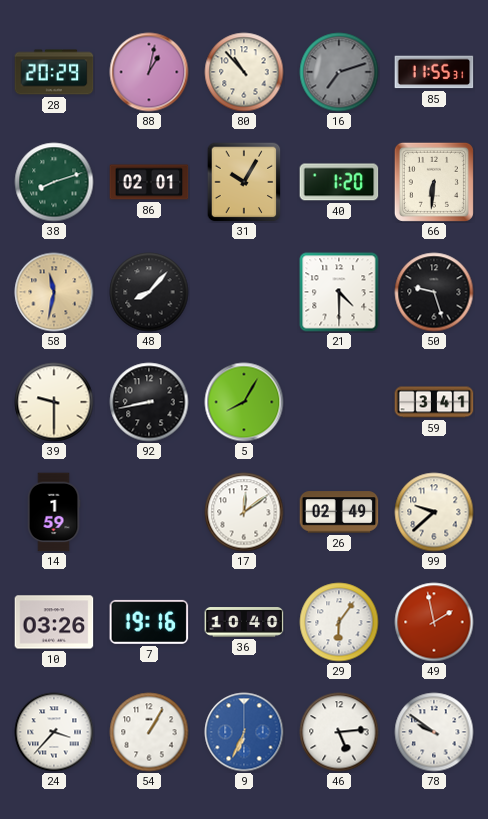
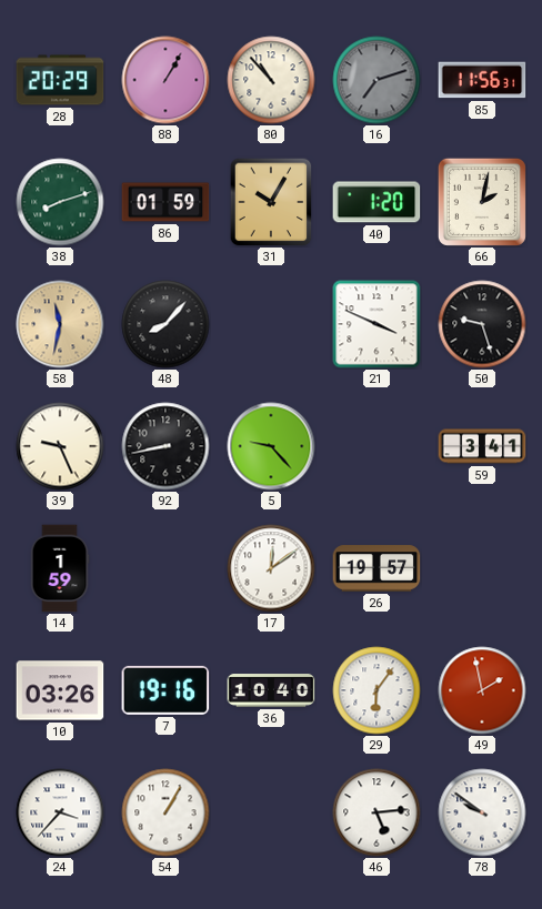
88: 1:02 -> 1:05
85: 11:55 -> 11:56
86: 02:01 -> 01:59
66: 6:31 -> 2:02
21: 4:30 -> 3:49
39: 9:30 -> 9:26
5: 8:05 -> 9:23
26: 02:49 -> 19:57
99: 9:38 -> none
9: 6:34 -> none
